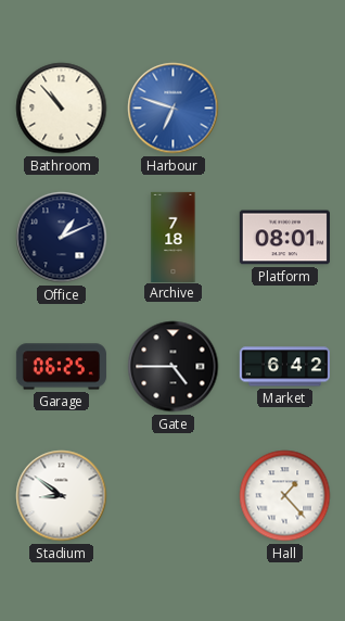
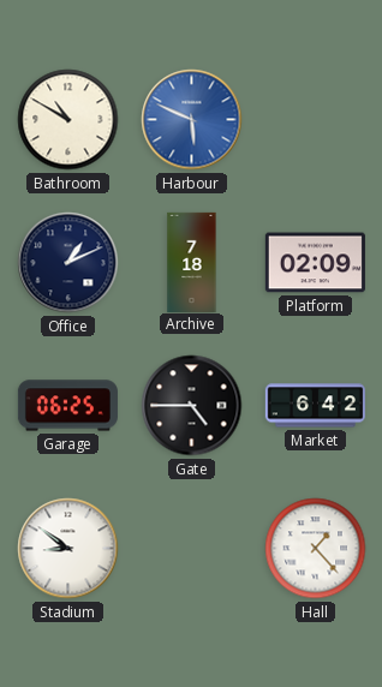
Bathroom: 10:53 -> 10:50
Harbour: 6:48 -> 5:49
Platform: 08:01 -> 02:09
